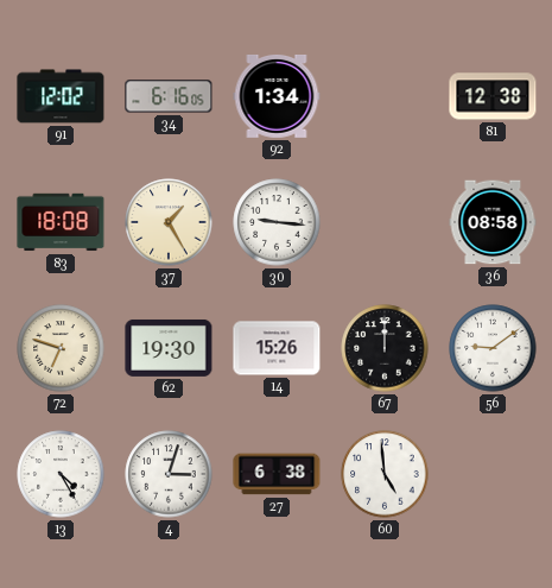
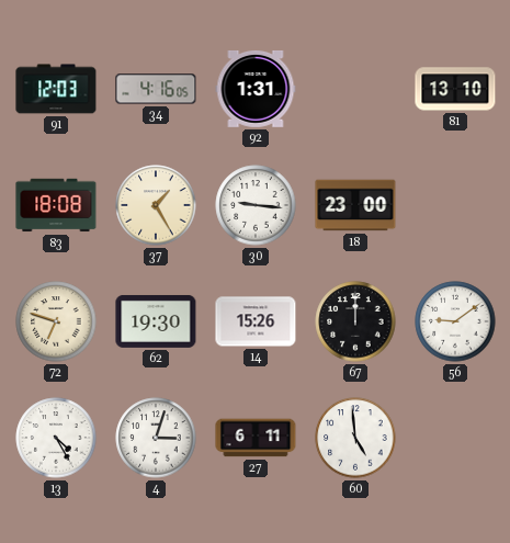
91: 12:02 -> 12:03
34: 6:16 -> 4:16
92: 1:34 -> 1:31
81: 12:38 -> 13:10
18: none -> 23:00
36: 08:58 -> none
27: 6:38 -> 6:11
